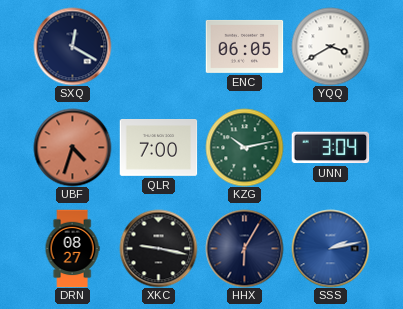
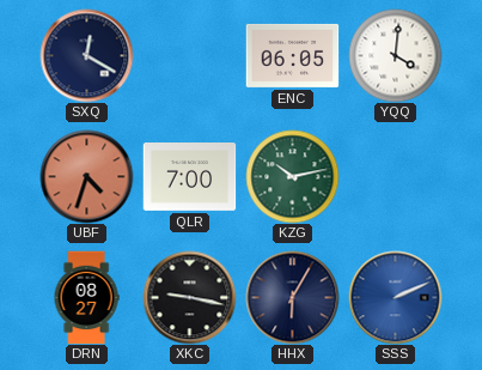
YQQ: 3:40 -> 4:01
UNN: 3:04 -> none
SSS: 2:13 -> 2:11
